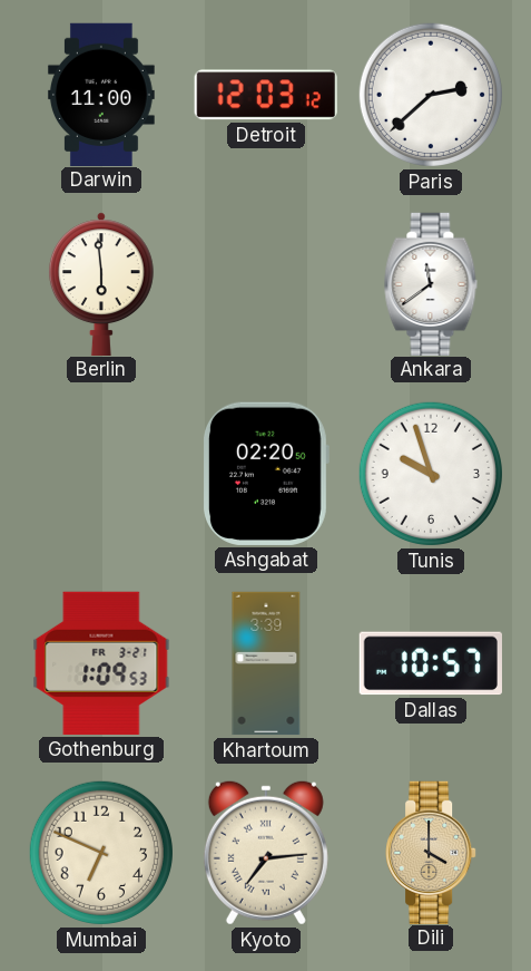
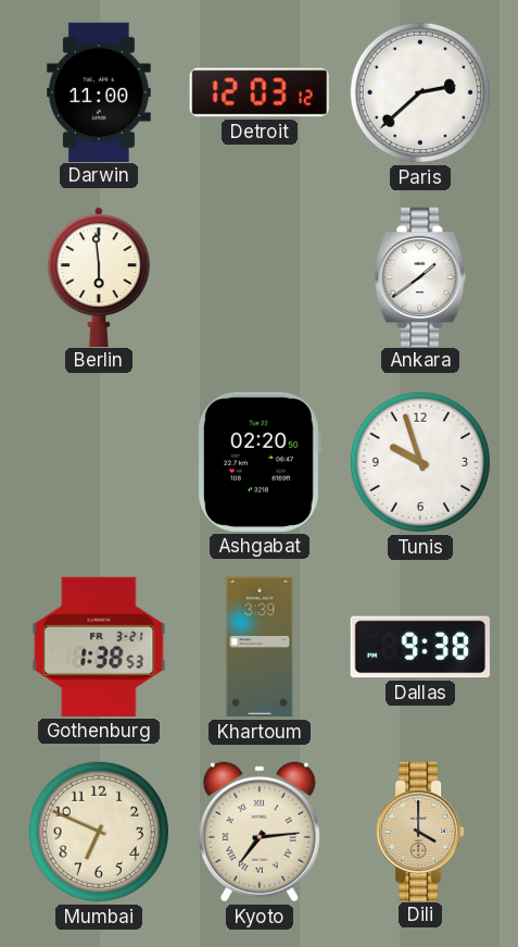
Ankara: 11:39 -> 1:39
Gothenburg: 1:09 -> 1:38
Dallas: 10:57 -> 9:38
